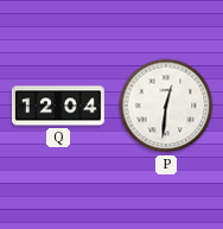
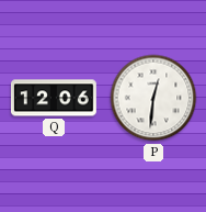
Q: 12:04 -> 12:06
